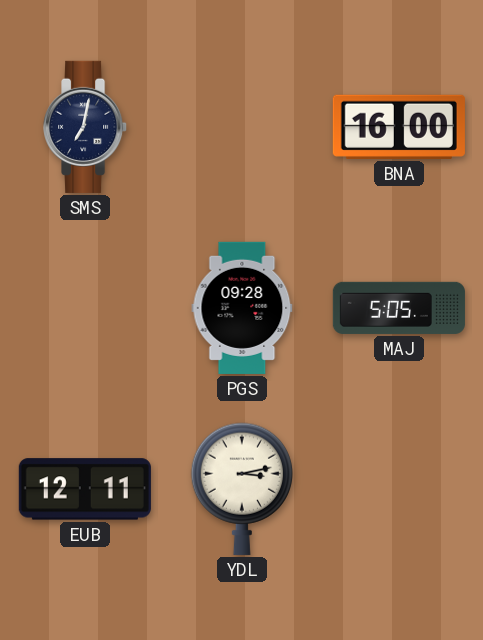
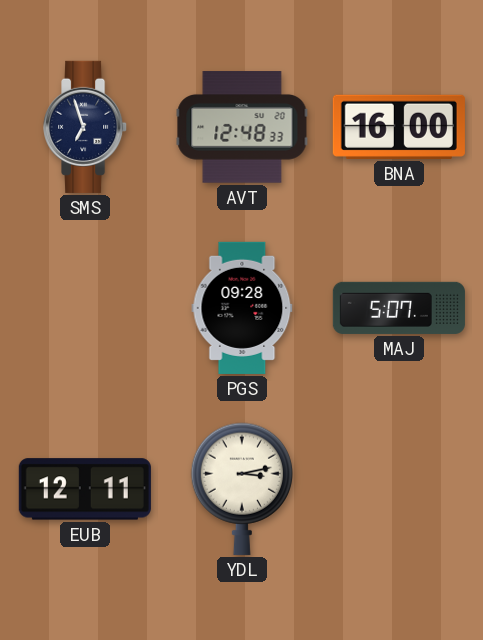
SMS: 7:02 -> 6:57
AVT: none -> 12:48
MAJ: 5:05 -> 5:07
